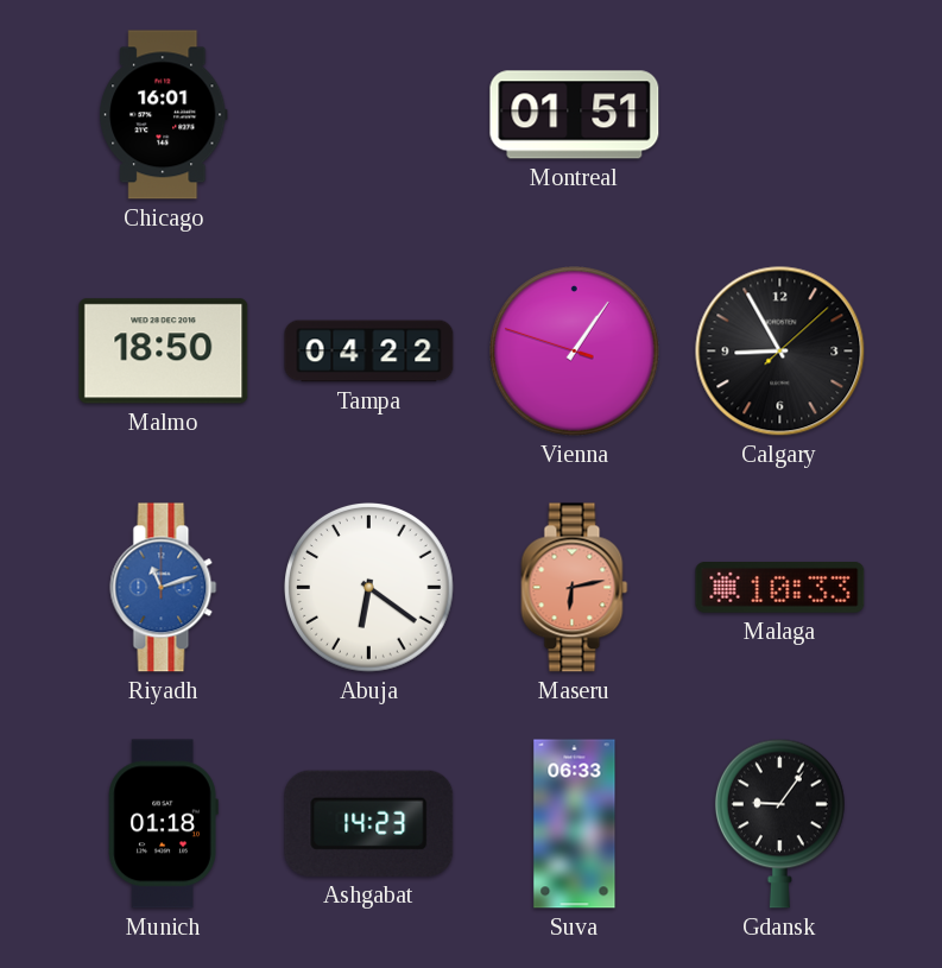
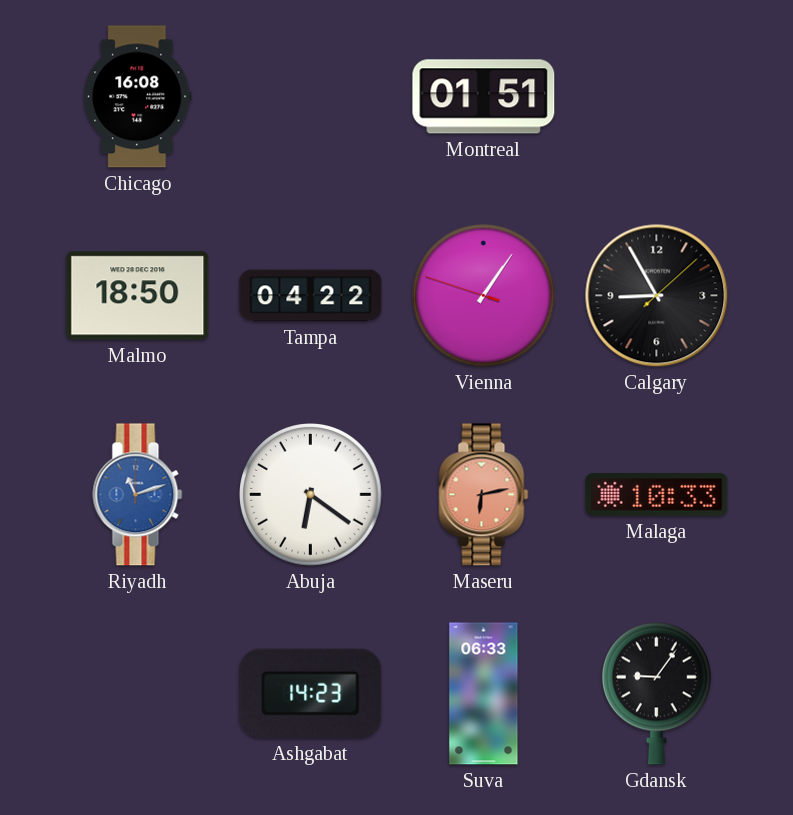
Chicago: 16:01 -> 16:08
Munich: 01:18 -> none
